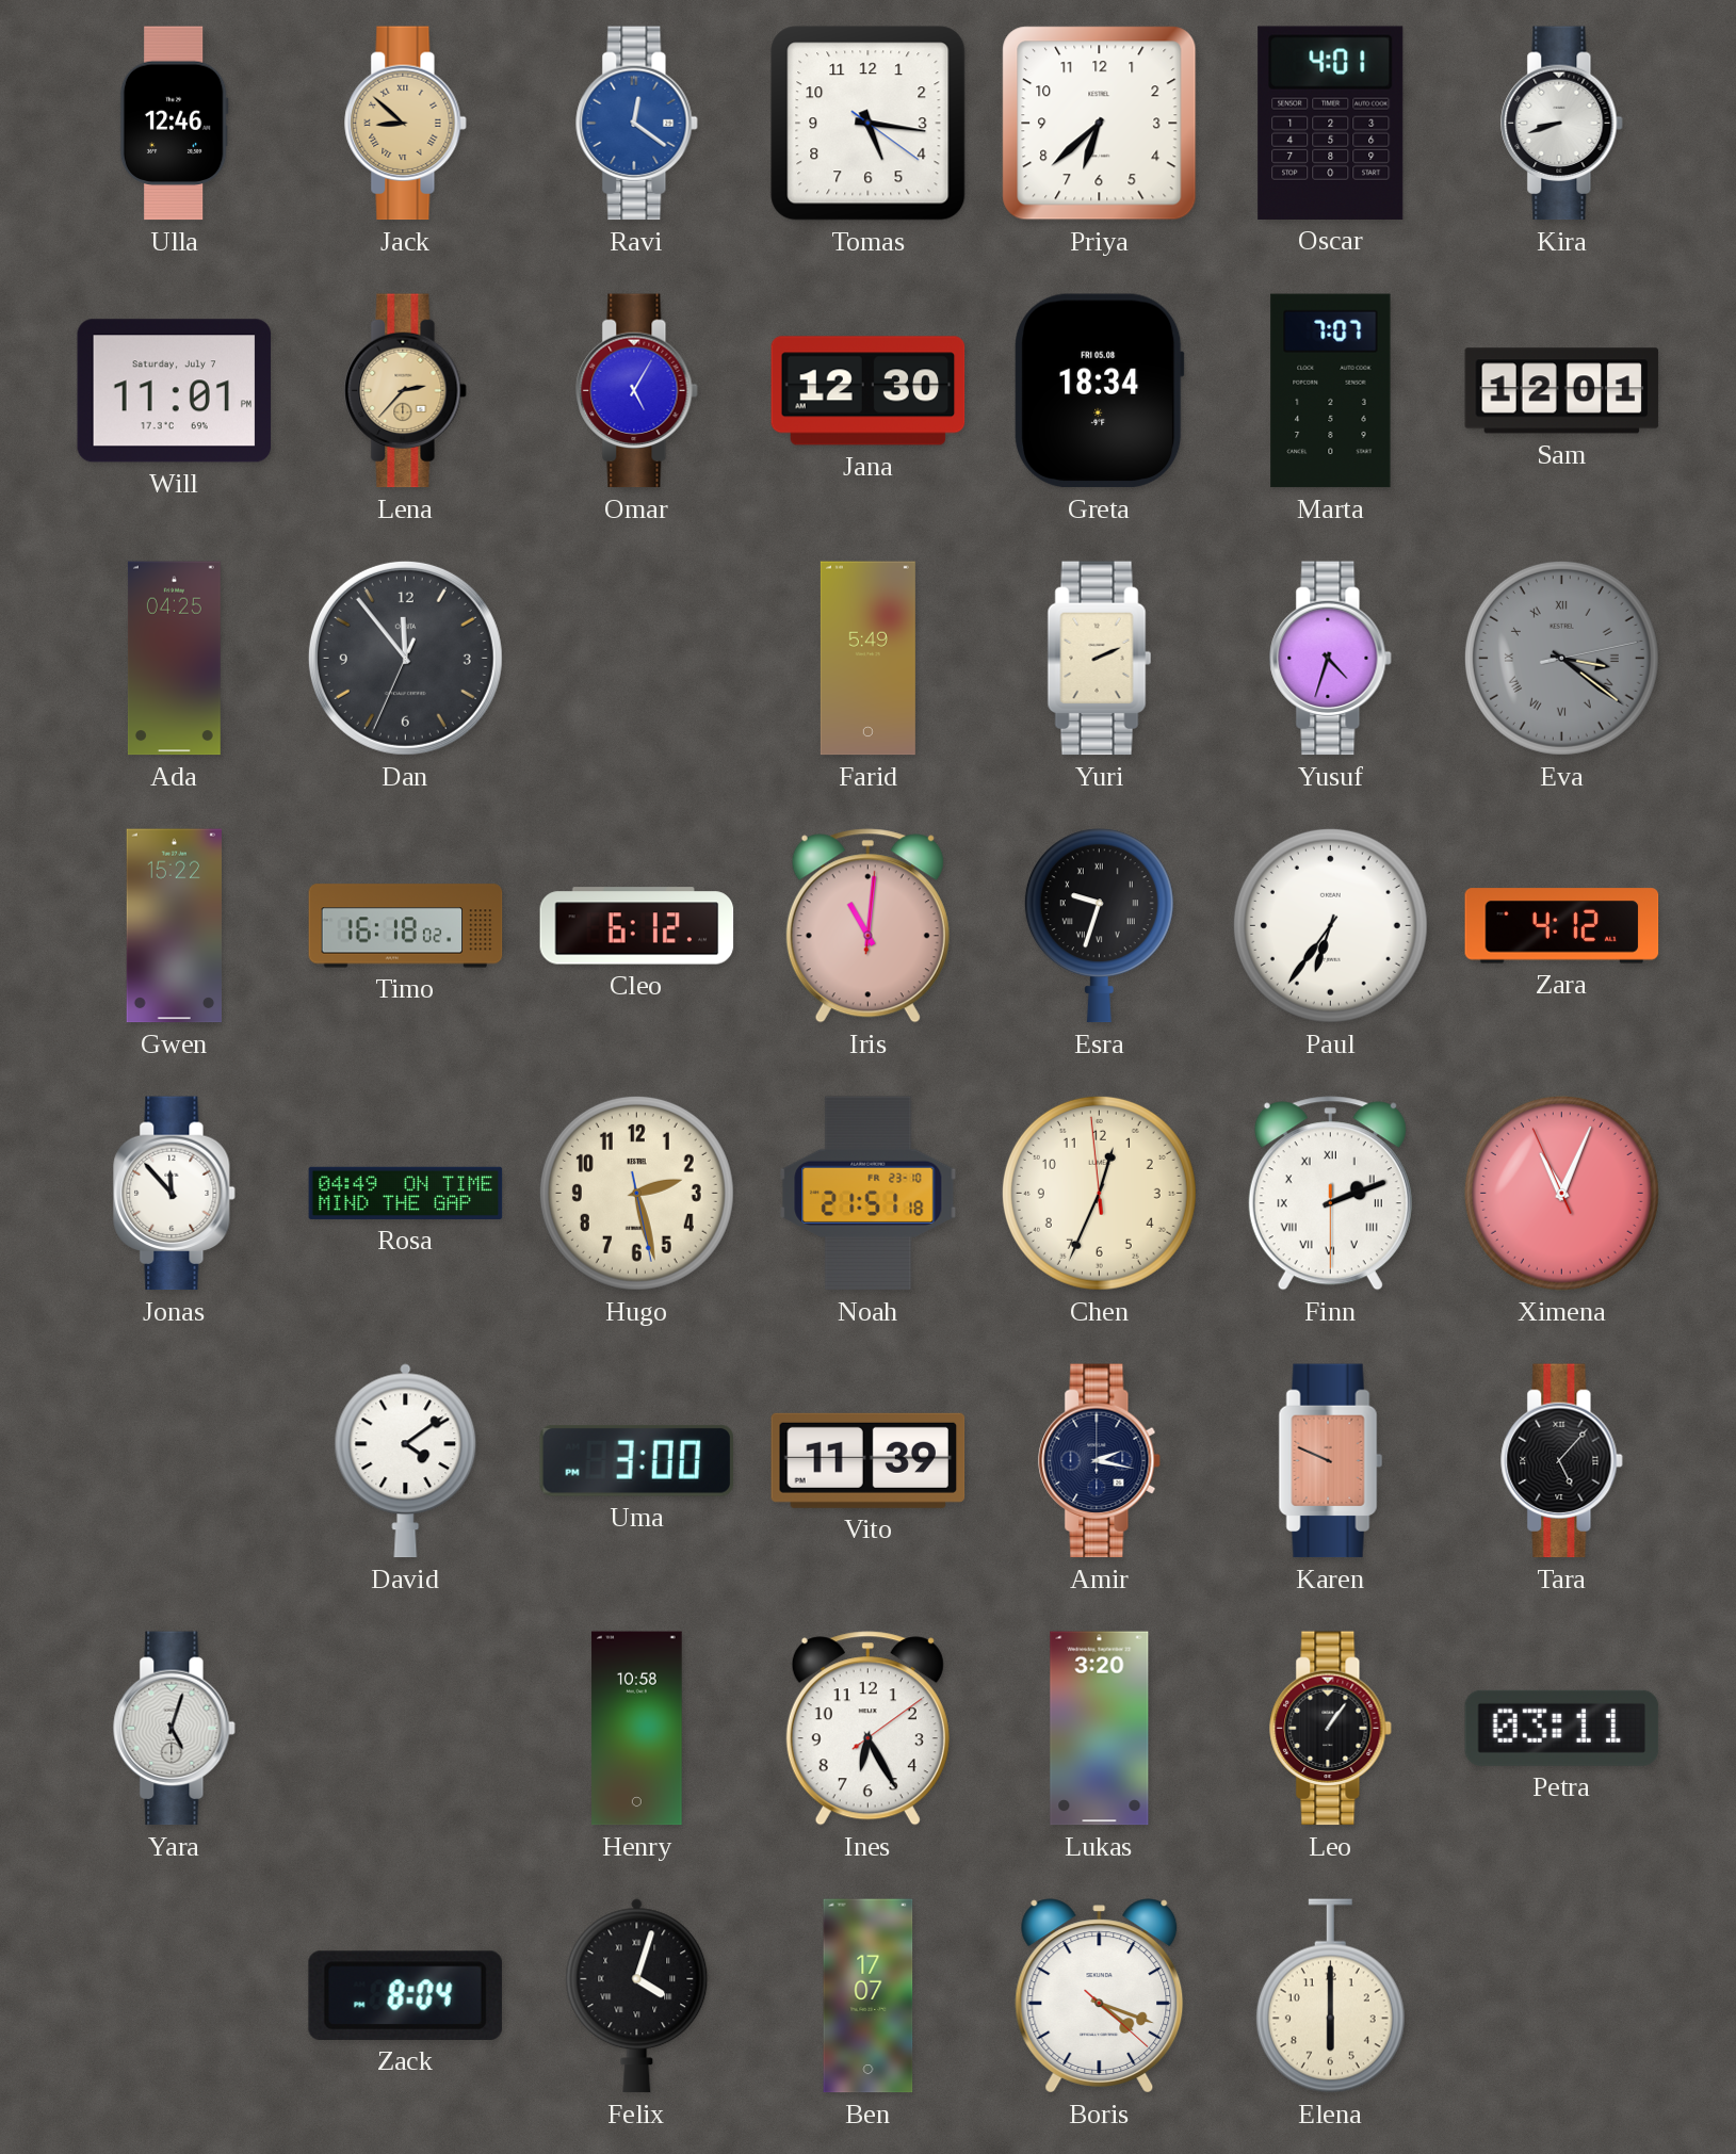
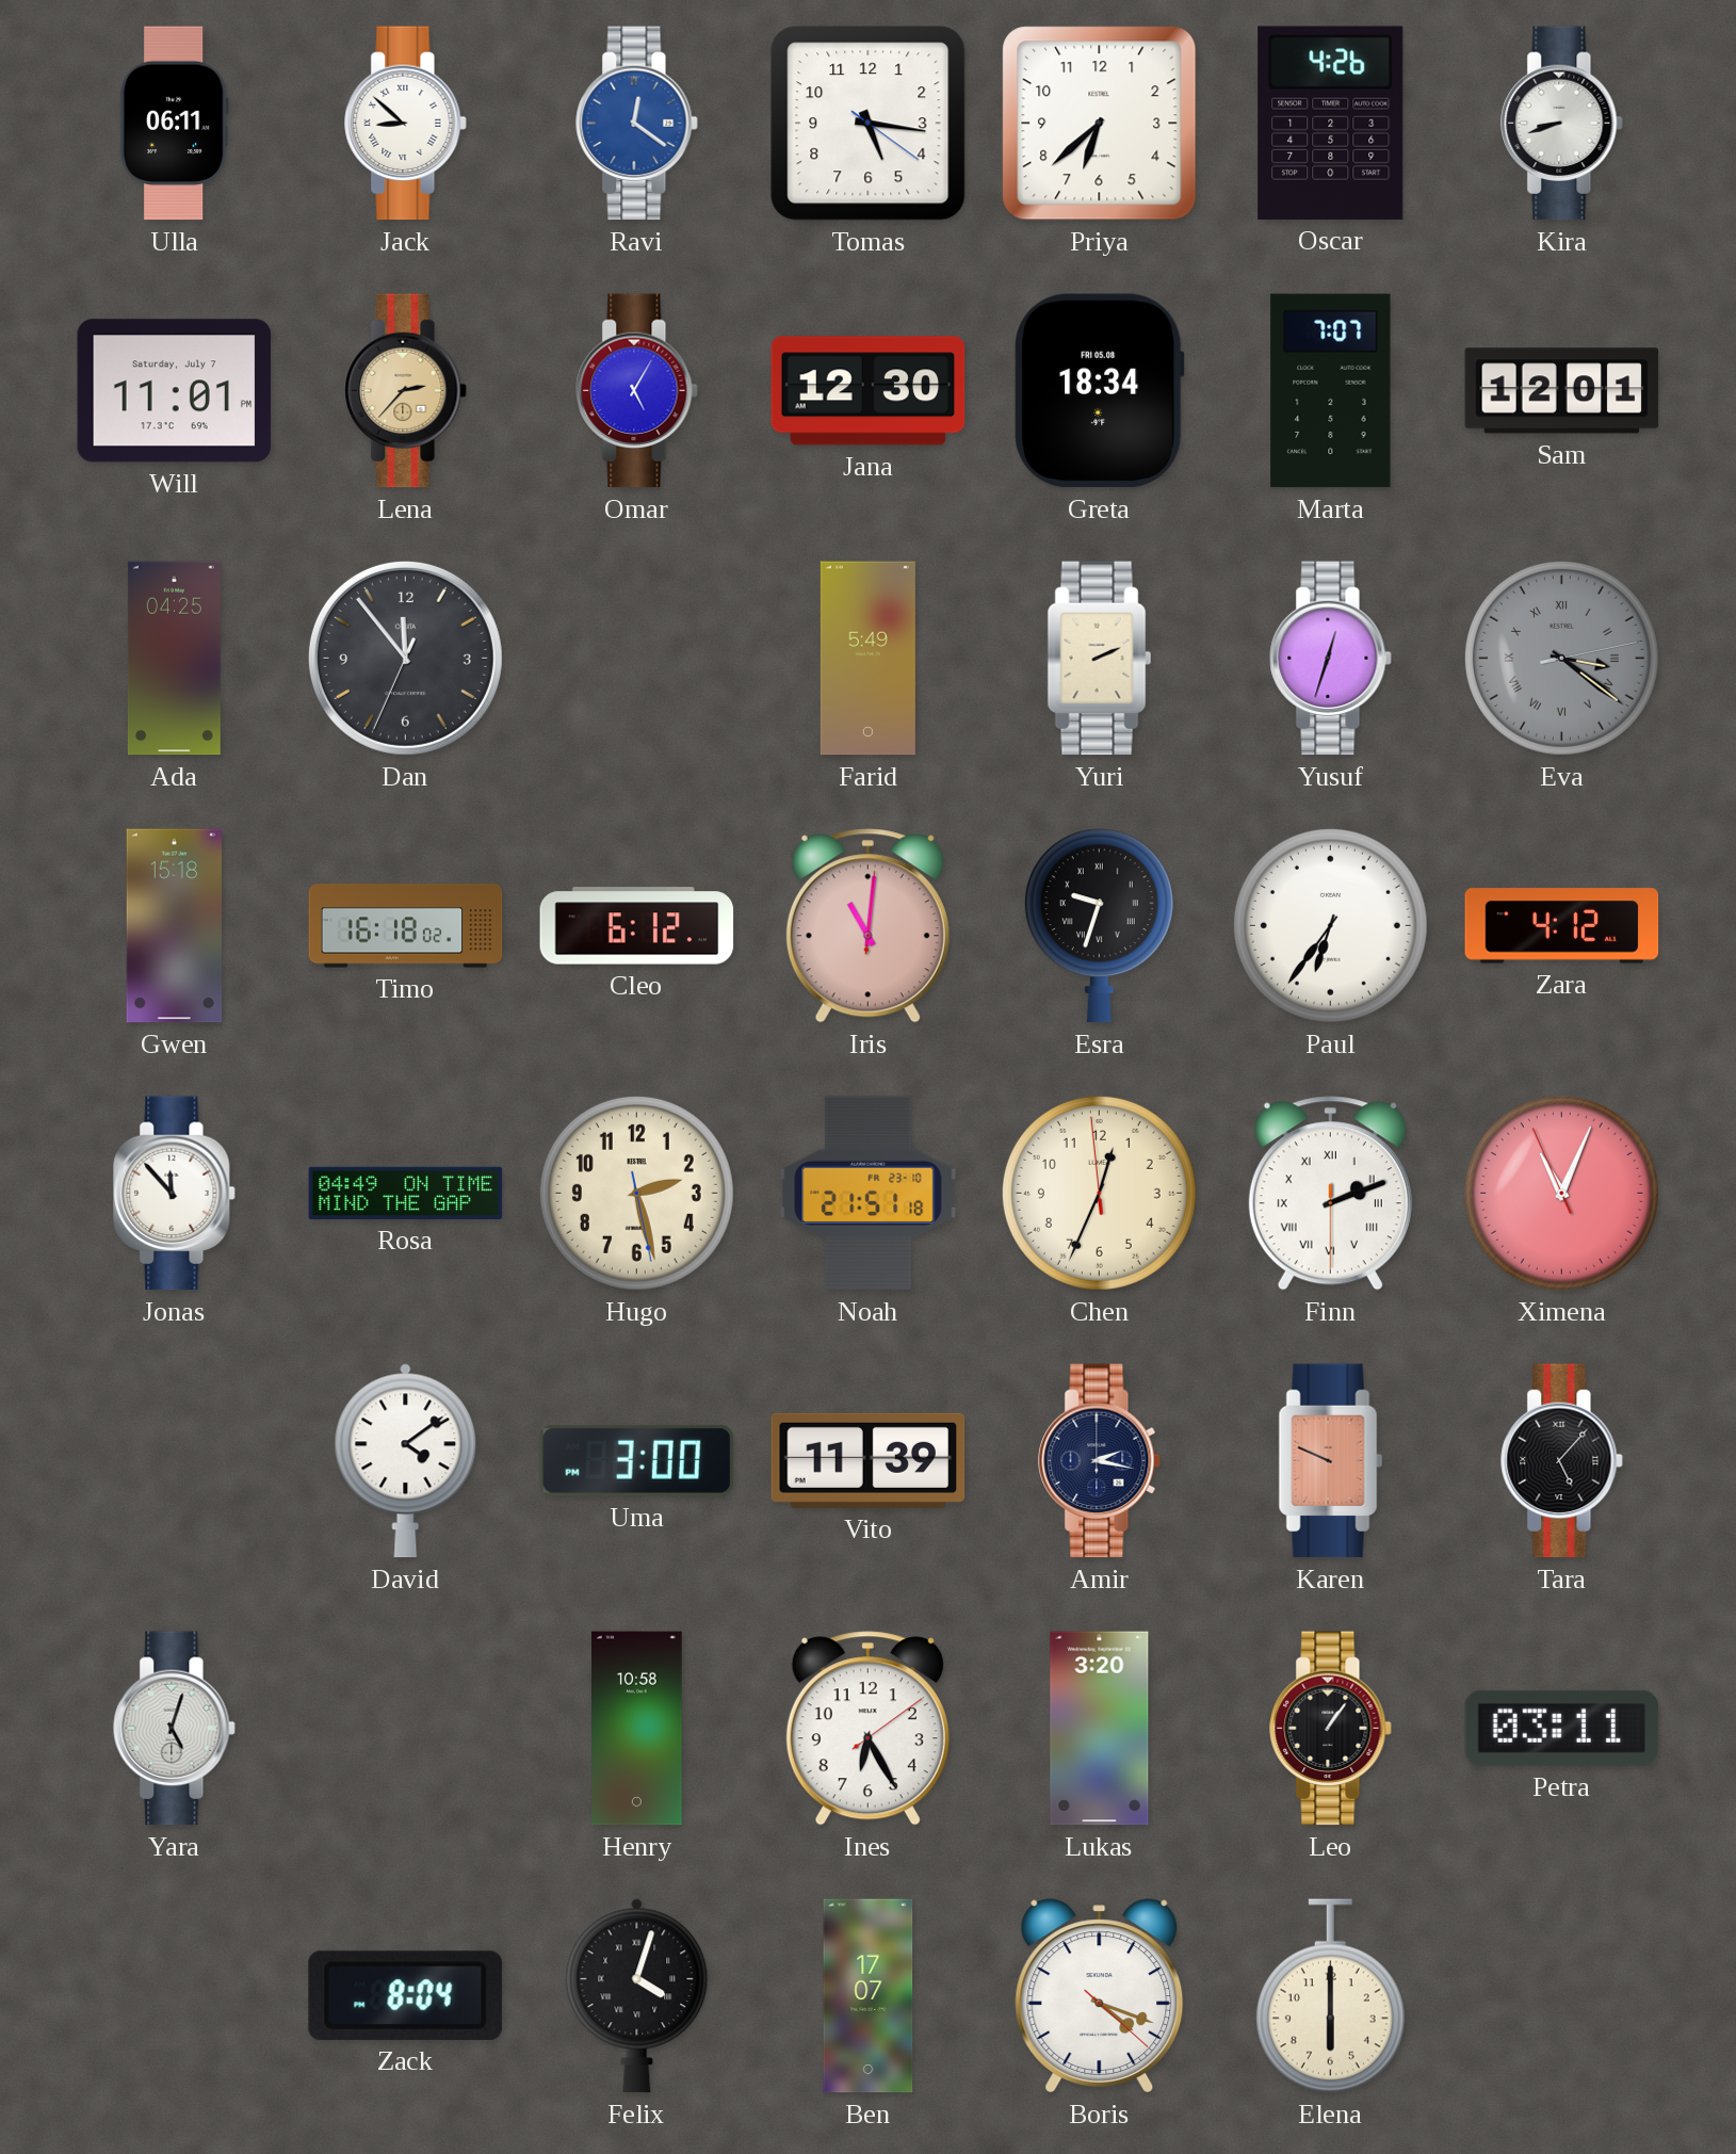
Ulla: 12:46 -> 06:11
Jack dial: champagne -> white
Oscar: 4:01 -> 4:26
Yusuf: 4:33 -> 12:33
Gwen: 15:22 -> 15:18
